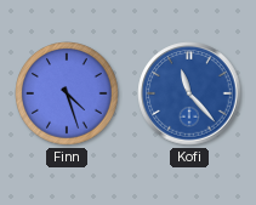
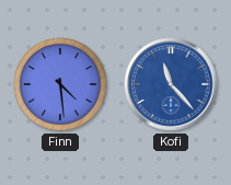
Finn: 4:27 -> 4:29
